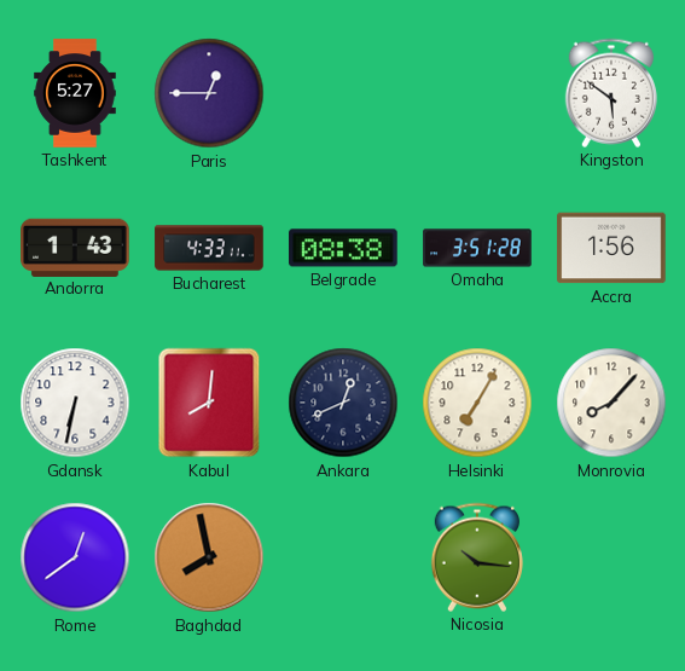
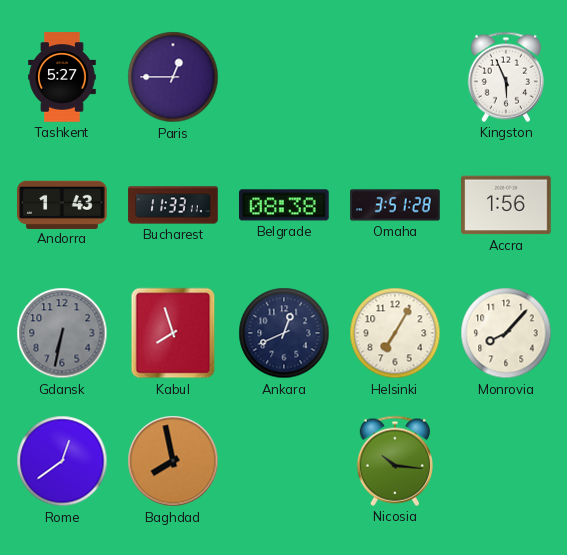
Kingston: 5:51 -> 5:56
Bucharest: 4:33 -> 11:33
Gdansk dial: white -> grey
Kabul: 8:01 -> 7:57
